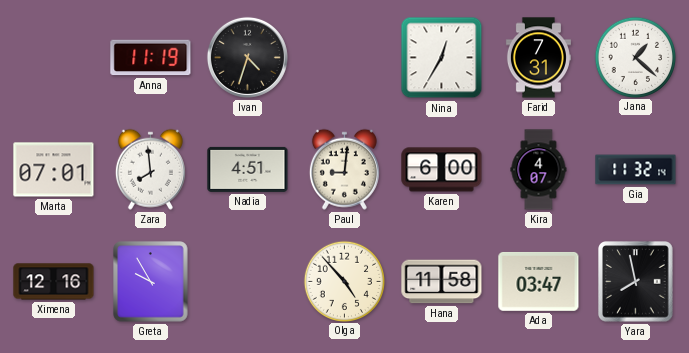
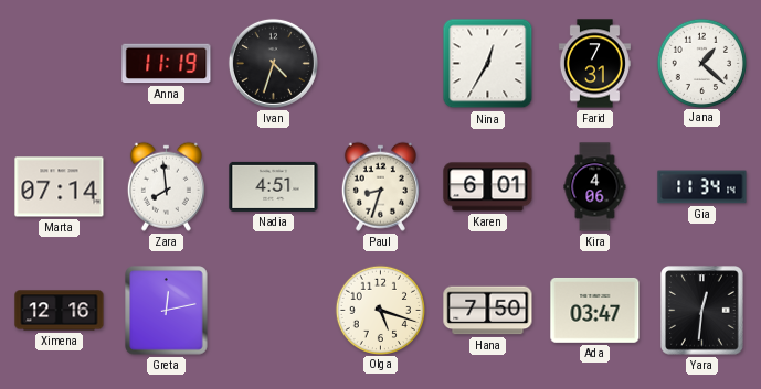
Marta: 07:01 -> 07:14
Paul: 9:01 -> 8:33
Karen: 6:00 -> 6:01
Kira: 4:07 -> 4:06
Gia: 11:32 -> 11:34
Greta: 9:55 -> 12:13
Olga: 4:53 -> 5:18
Hana: 11:58 -> 7:50
Yara: 7:58 -> 12:31
